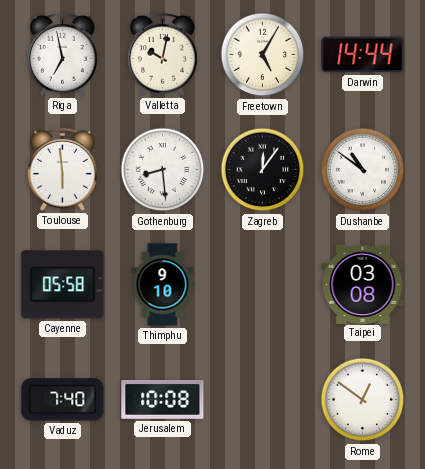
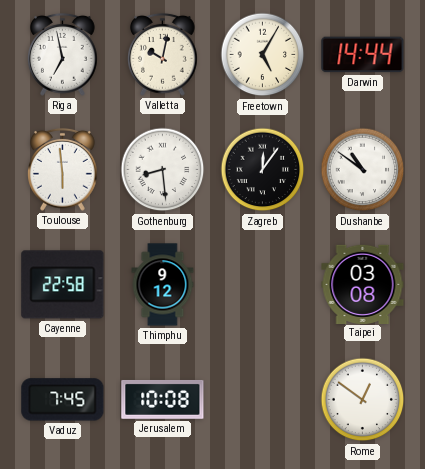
Cayenne: 05:58 -> 22:58
Thimphu: 9:10 -> 9:12
Vaduz: 7:40 -> 7:45
